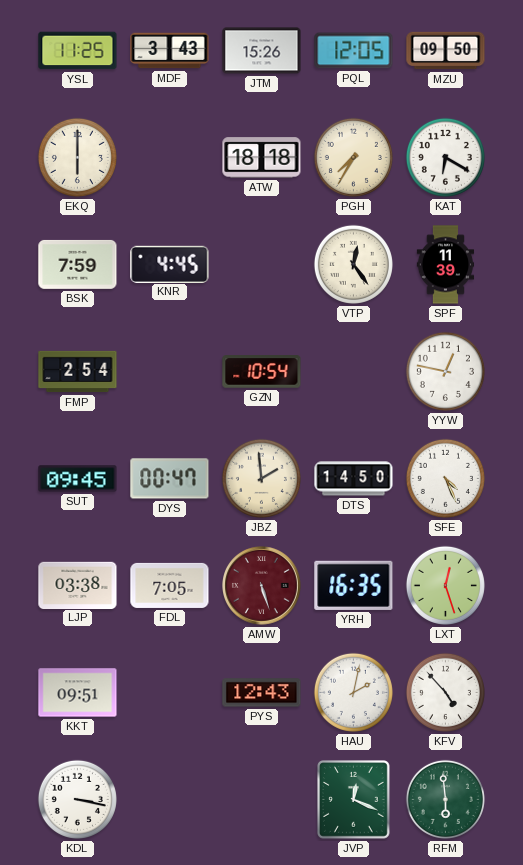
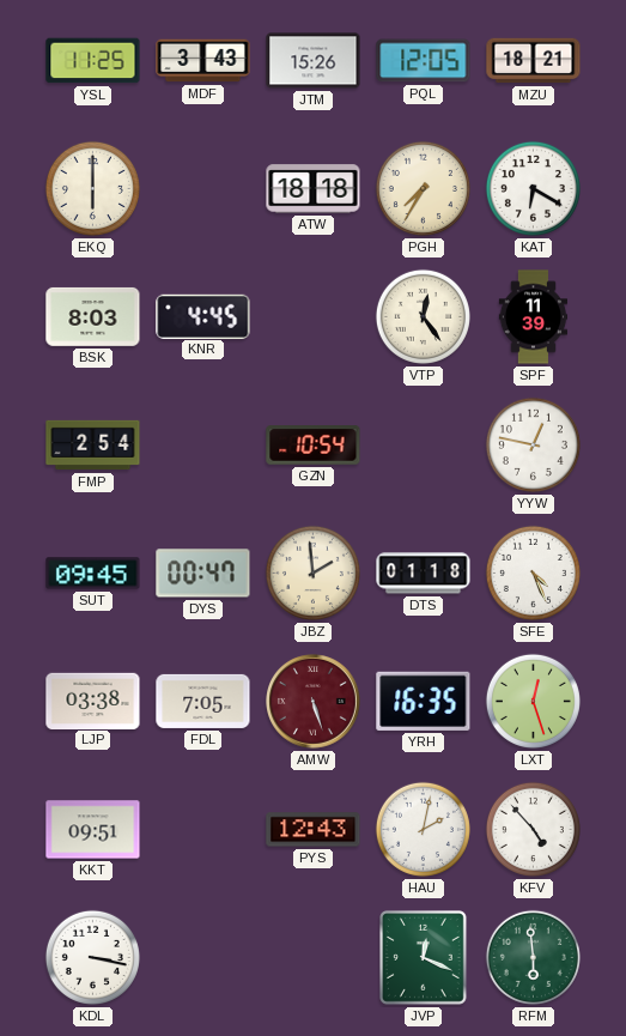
MZU: 09:50 -> 18:21
BSK: 7:59 -> 8:03
DTS: 14:50 -> 01:18
